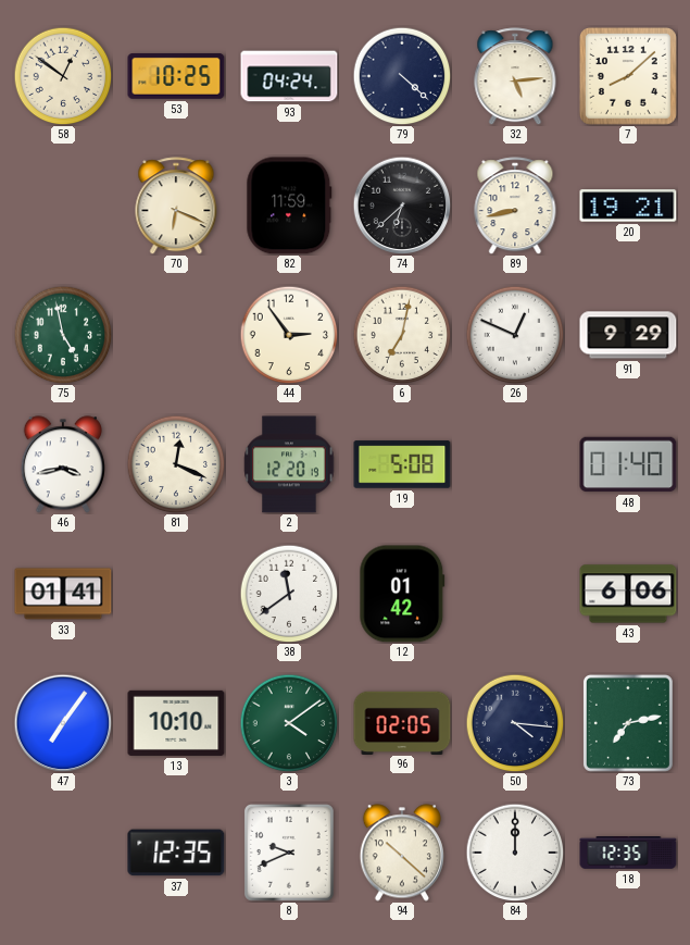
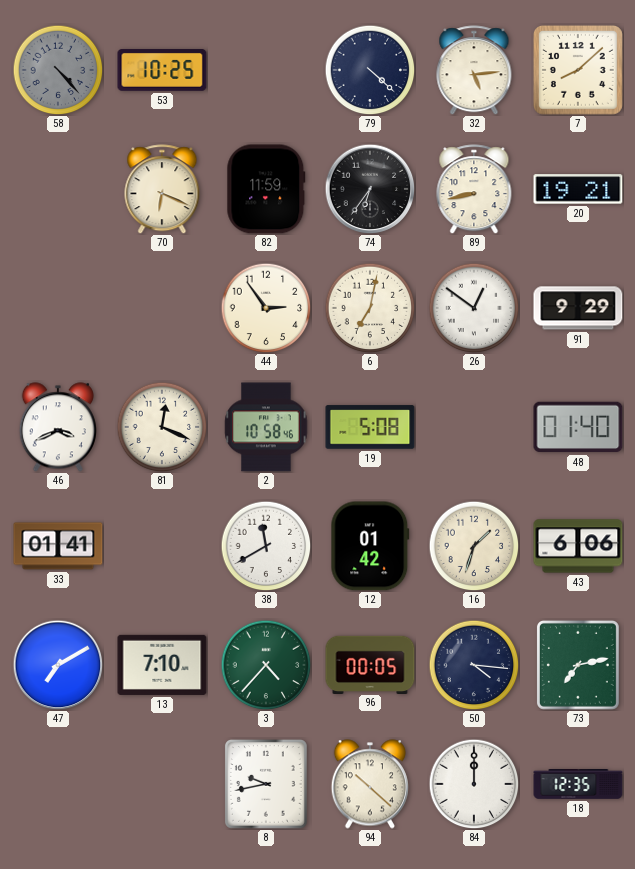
58: 12:51 -> 4:23
58 dial: cream -> grey
93: 04:24 -> none
74: 6:38 -> 6:36
75: 4:58 -> none
26: 12:49 -> 12:51
46: 3:43 -> 3:41
2: 12:20 -> 10:58
38: 11:39 -> 11:40
16: none -> 1:33
47: 7:06 -> 7:10
13: 10:10 -> 7:10
3: 4:09 -> 4:37
96: 02:05 -> 00:05
37: 12:35 -> none
8: 9:41 -> 9:43
